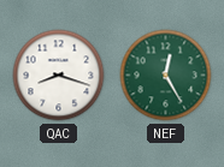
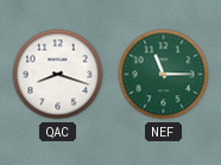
NEF: 12:25 -> 11:15
